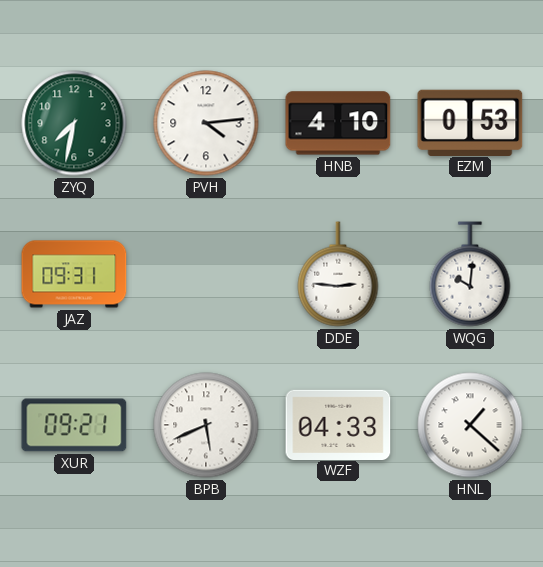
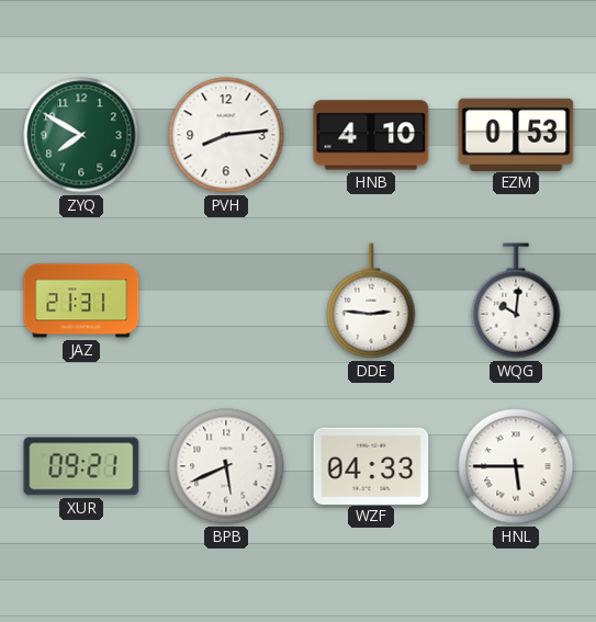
ZYQ: 7:32 -> 7:50
PVH: 4:14 -> 8:14
JAZ: 09:31 -> 21:31
HNL: 1:22 -> 5:45
